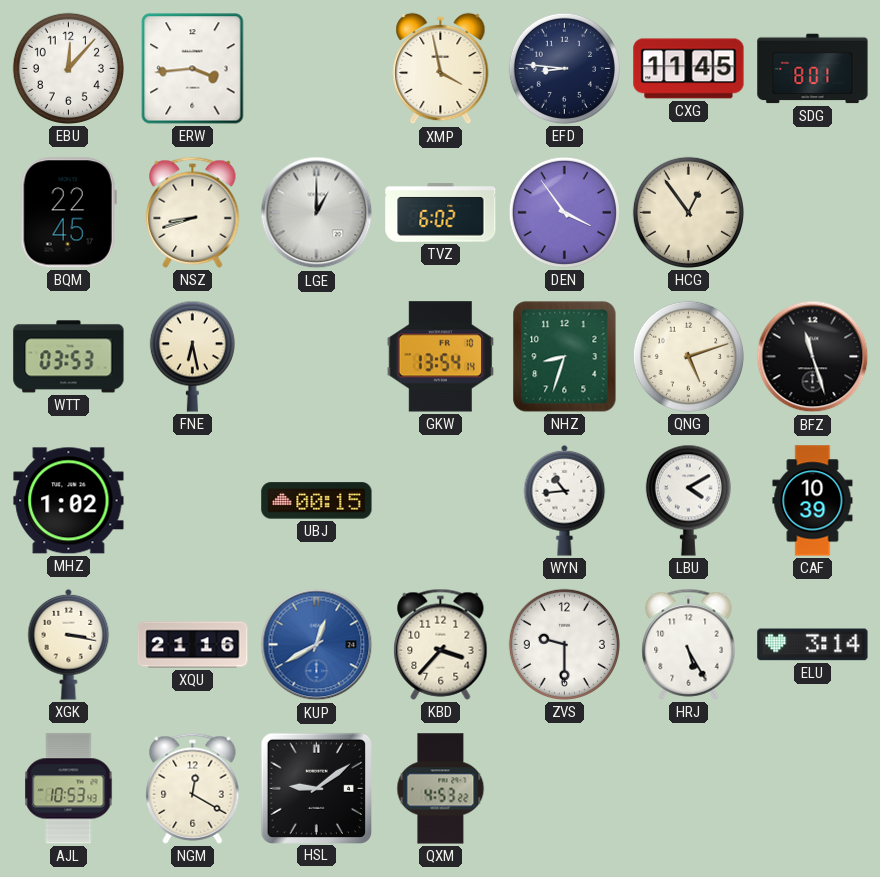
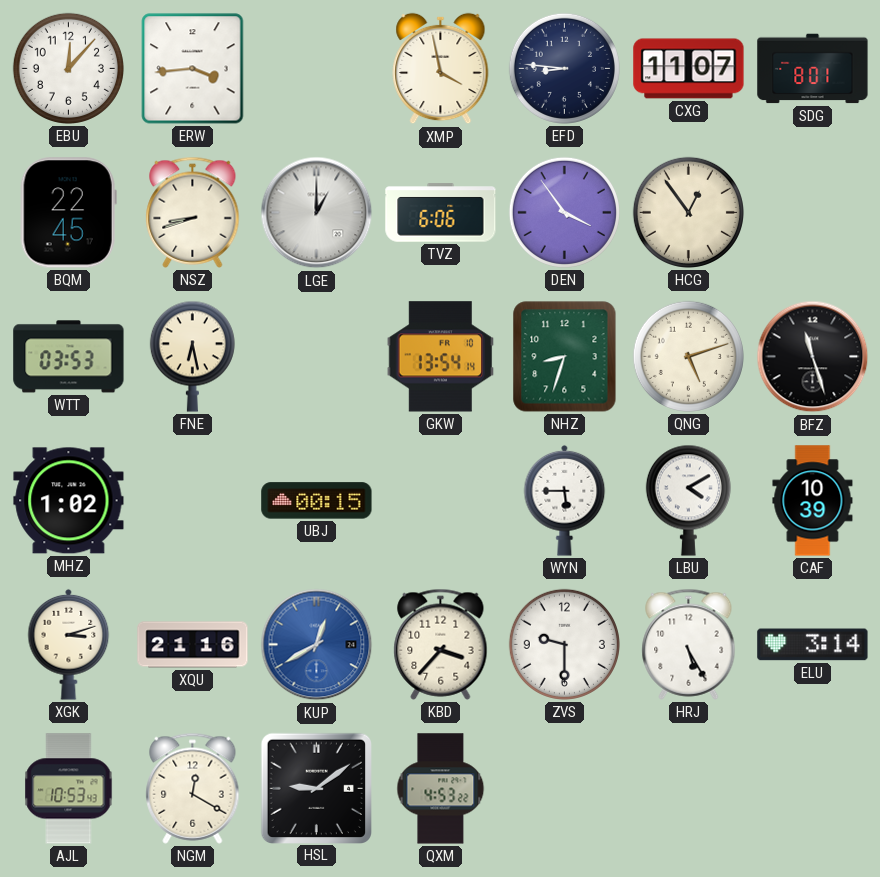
CXG: 11:45 -> 11:07
TVZ: 6:02 -> 6:06
WYN: 10:44 -> 5:45
XGK: 3:17 -> 3:12
